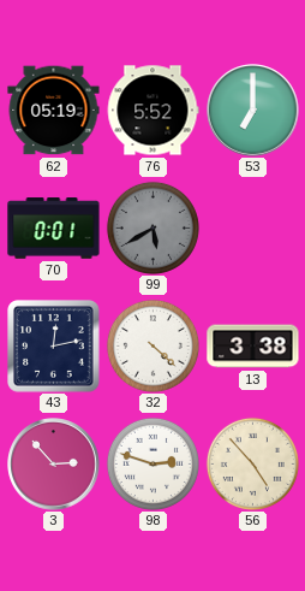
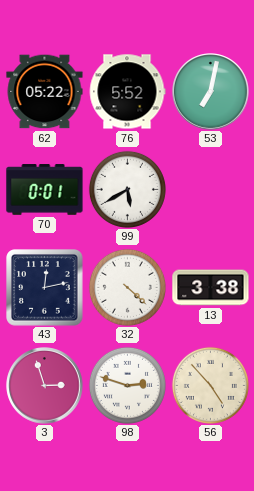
62: 05:19 -> 05:22
53: 7:00 -> 7:02
99 dial: grey -> white
3: 2:53 -> 2:57
